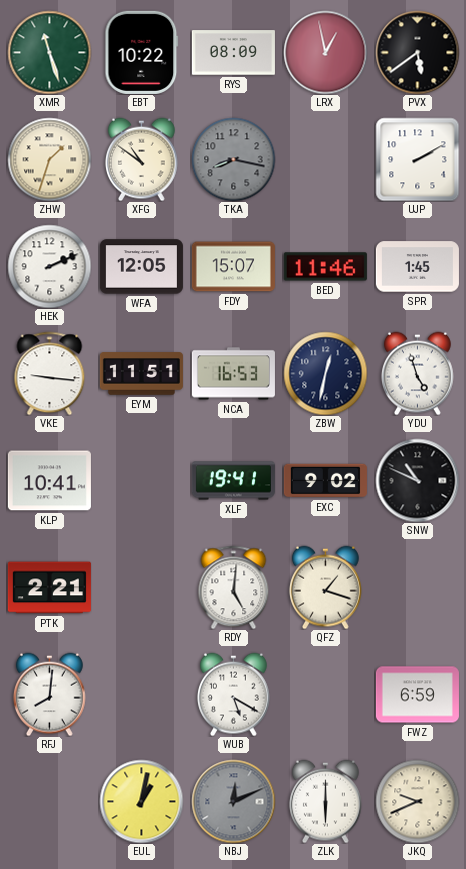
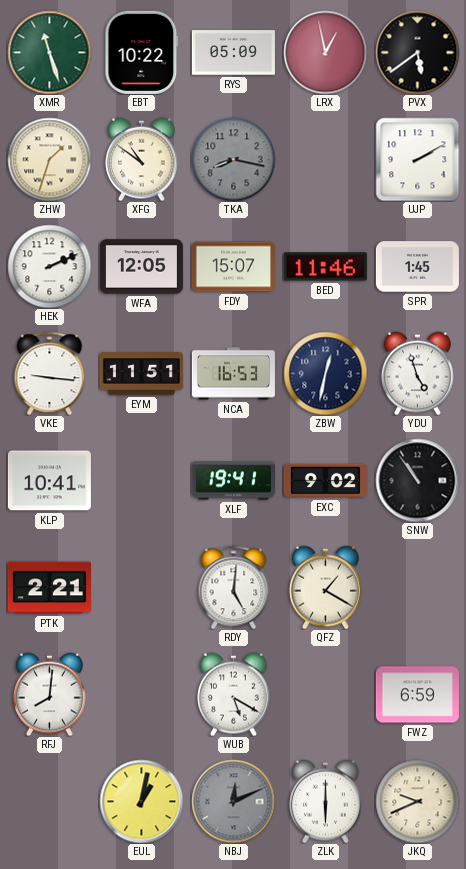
RYS: 08:09 -> 05:09
SNW: 10:49 -> 10:54
QFZ: 1:18 -> 1:20
